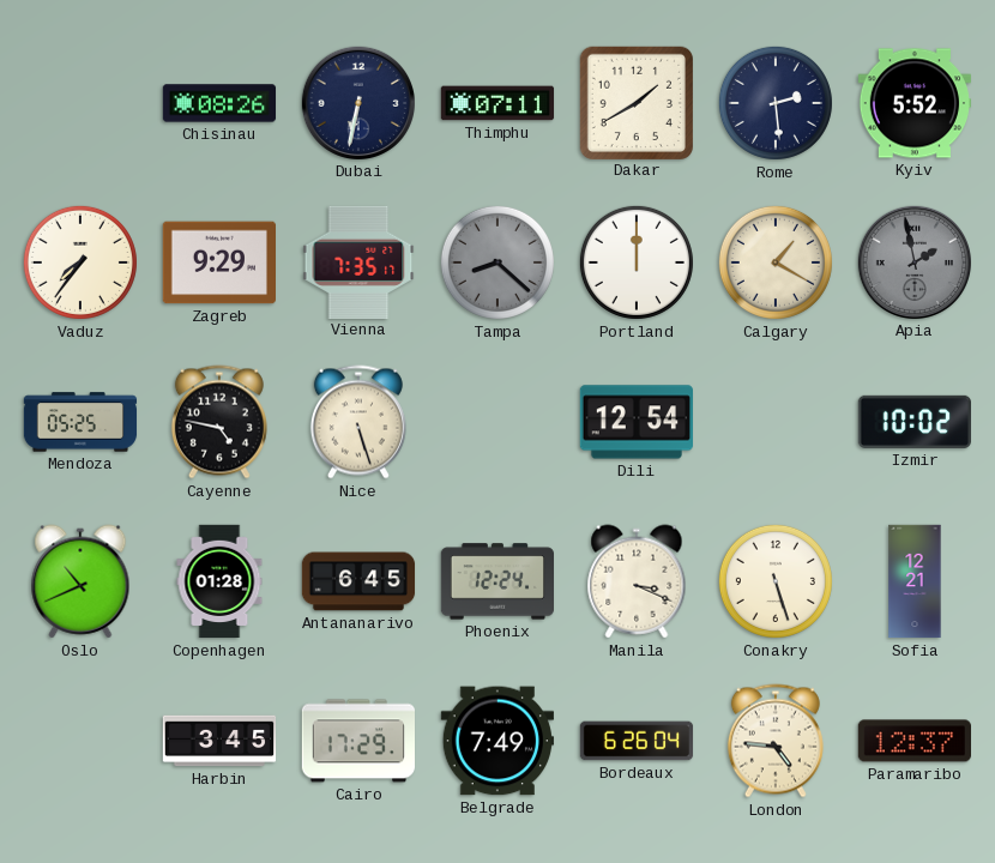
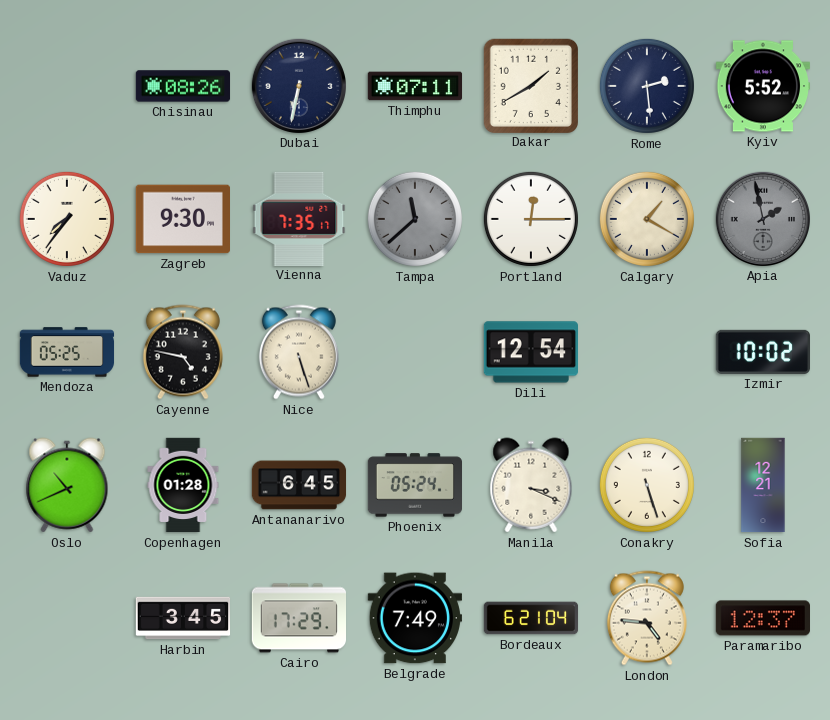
Zagreb: 9:29 -> 9:30
Tampa: 8:22 -> 11:38
Portland: 12:00 -> 12:15
Phoenix: 12:24 -> 05:24
Bordeaux: 6:26 -> 6:21
